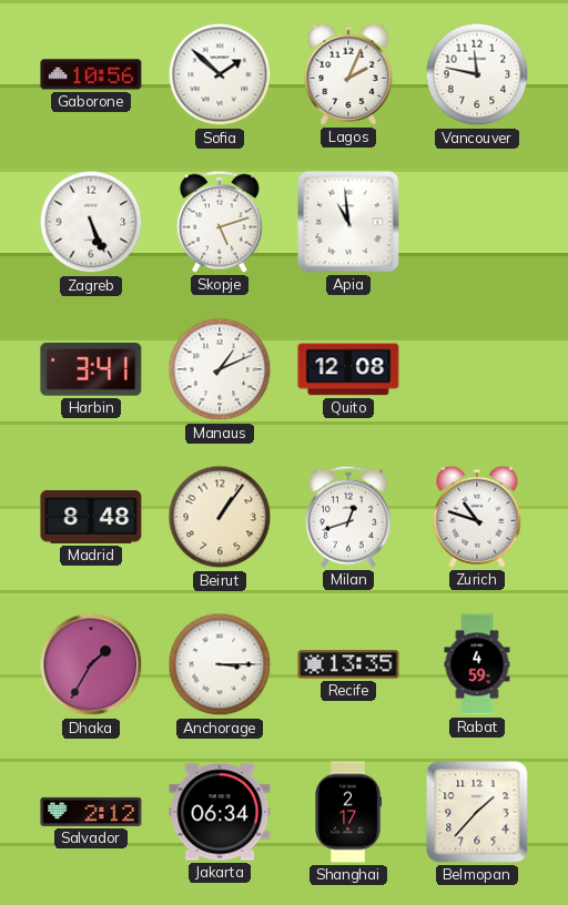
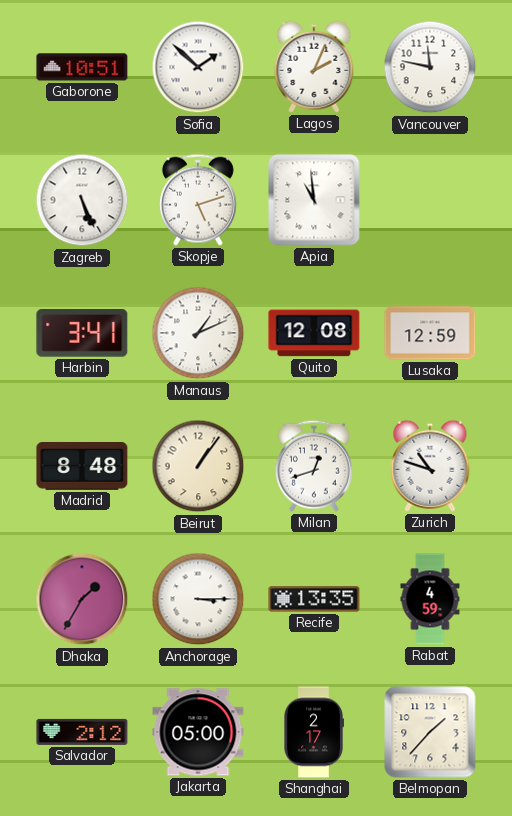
Gaborone: 10:56 -> 10:51
Lusaka: none -> 12:59
Jakarta: 06:34 -> 05:00
